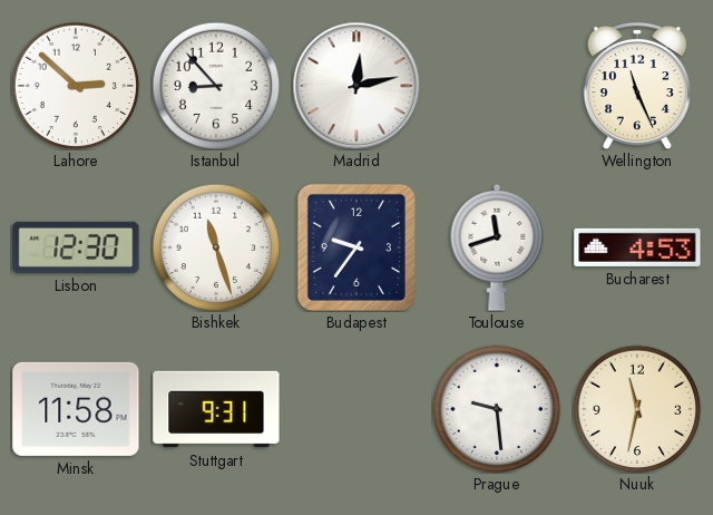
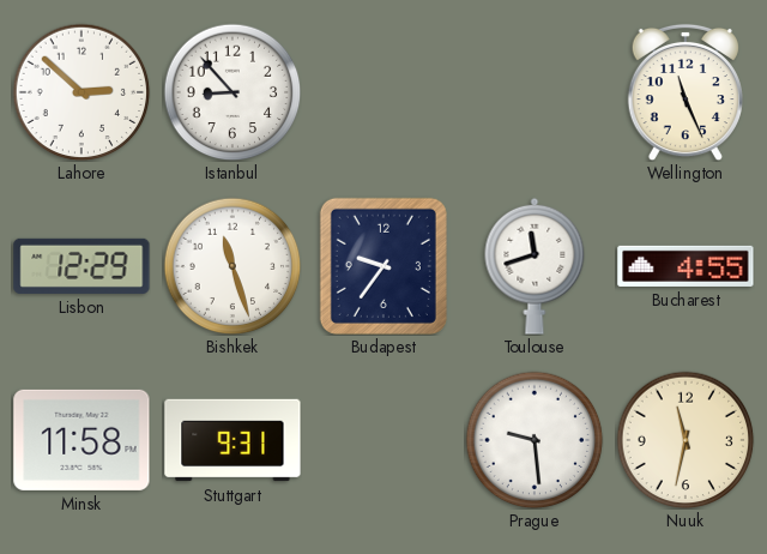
Madrid: 12:13 -> none
Lisbon: 12:30 -> 12:29
Bucharest: 4:53 -> 4:55
